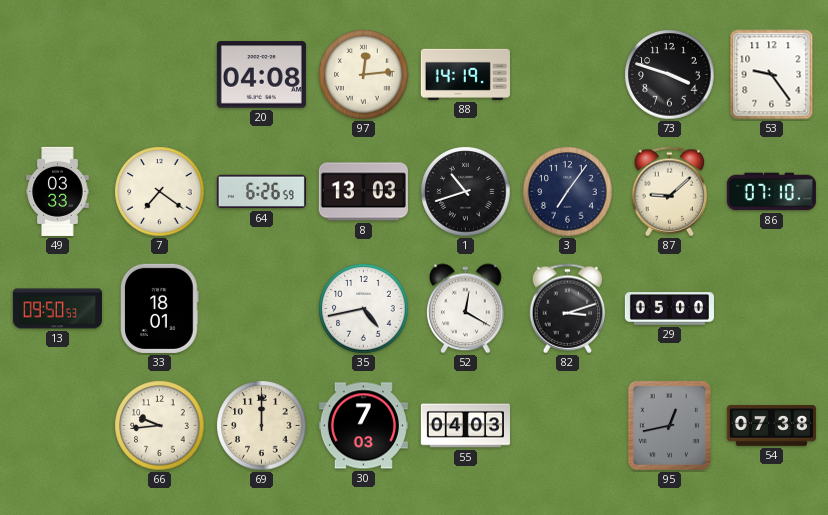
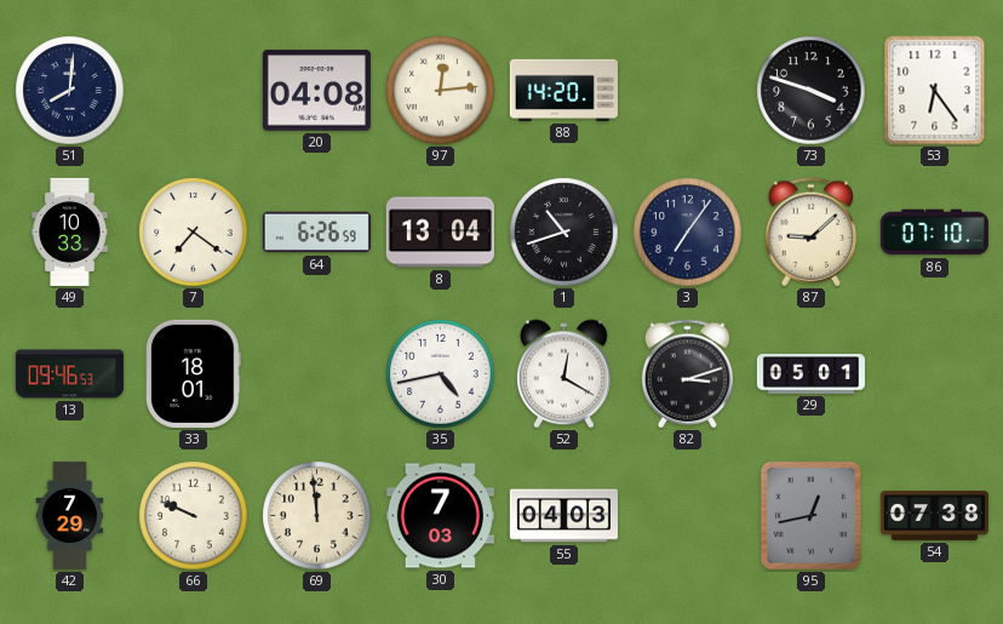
51: none -> 8:01
88: 14:19 -> 14:20
53: 9:24 -> 6:24
49: 03:33 -> 10:33
8: 13:03 -> 13:04
13: 09:50 -> 09:46
29: 05:00 -> 05:01
42: none -> 7:29
66: 9:44 -> 9:49
69: 12:00 -> 11:59
